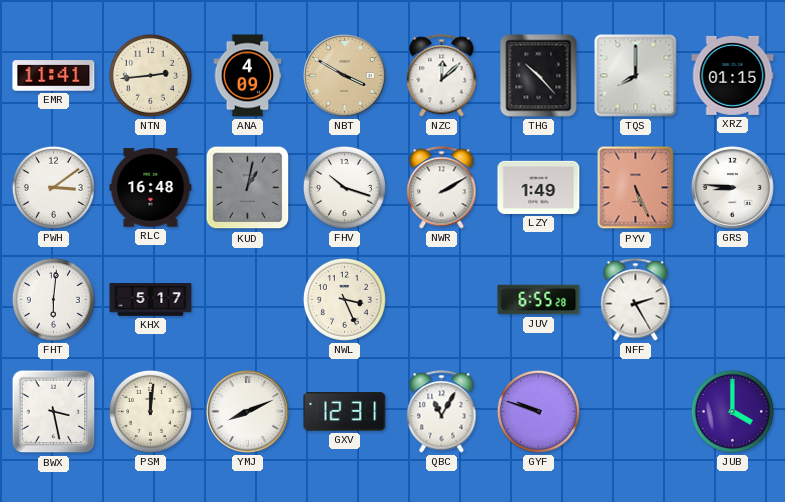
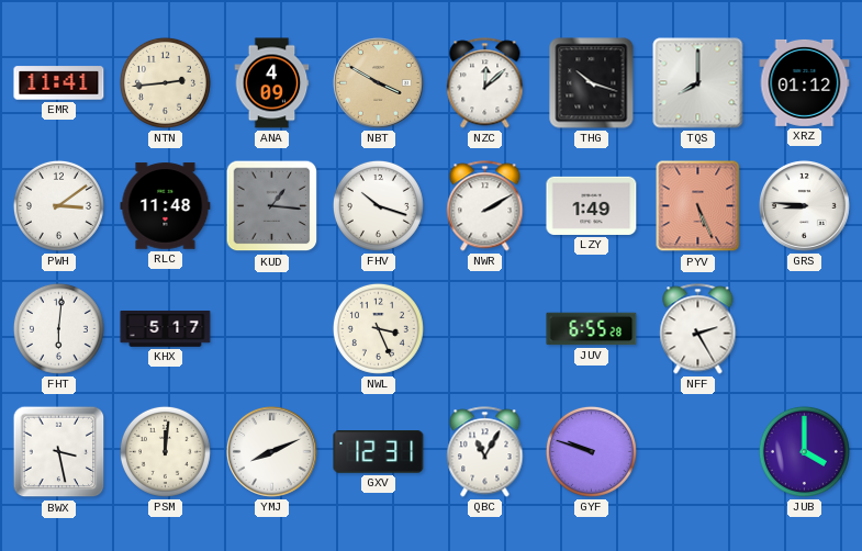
THG: 10:23 -> 10:18
XRZ: 01:15 -> 01:12
RLC: 16:48 -> 11:48
KUD: 1:02 -> 1:16
